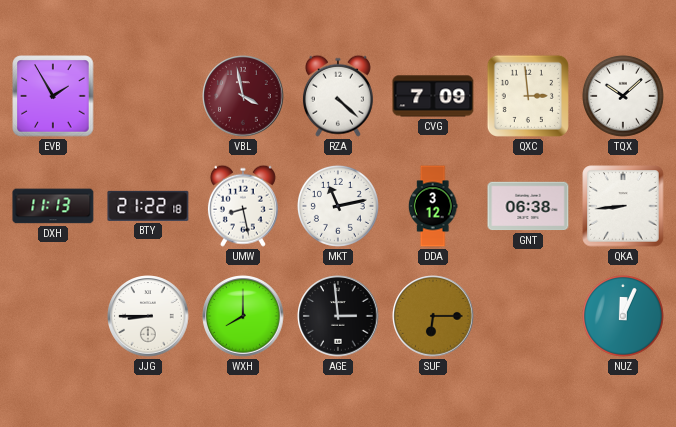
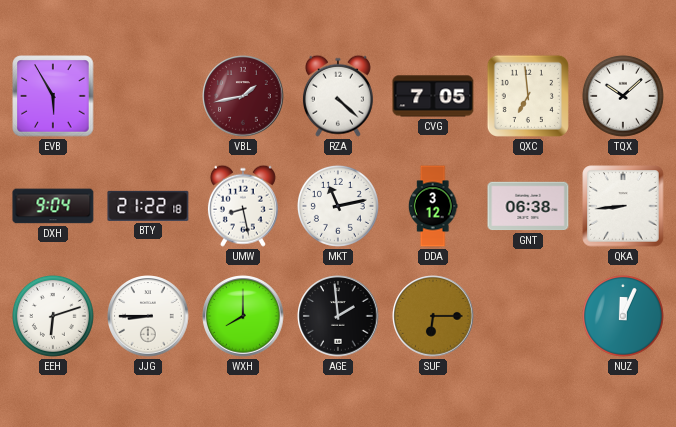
EVB: 1:55 -> 5:55
VBL: 3:58 -> 1:43
CVG: 7:09 -> 7:05
QXC: 2:59 -> 6:59
DXH: 11:13 -> 9:04
EEH: none -> 6:12
AGE: 2:59 -> 1:59
